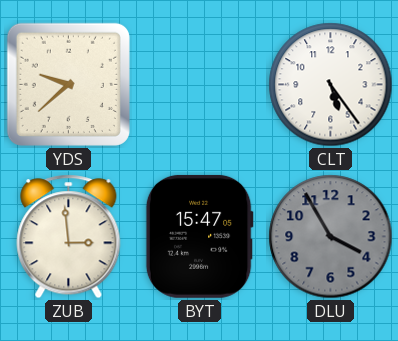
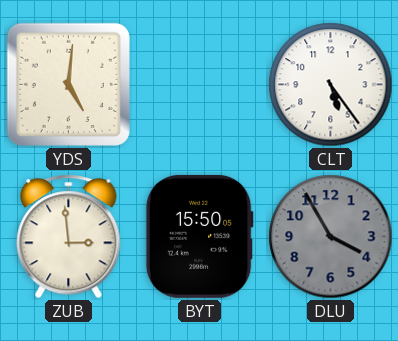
YDS: 9:38 -> 5:01
BYT: 15:47 -> 15:50
